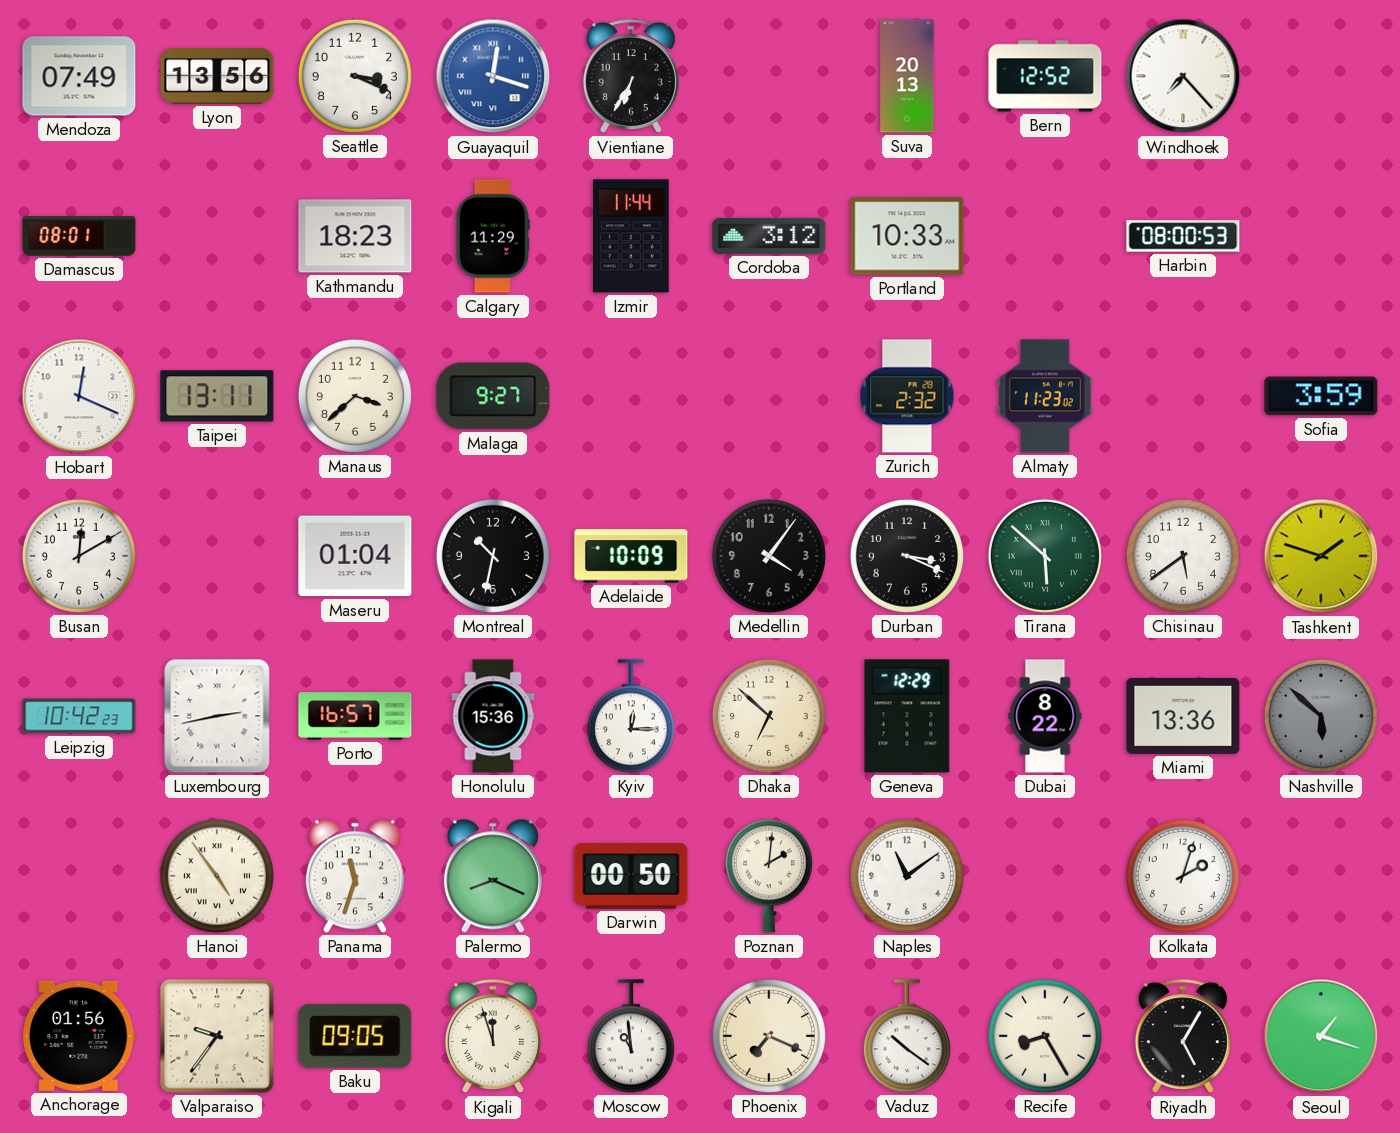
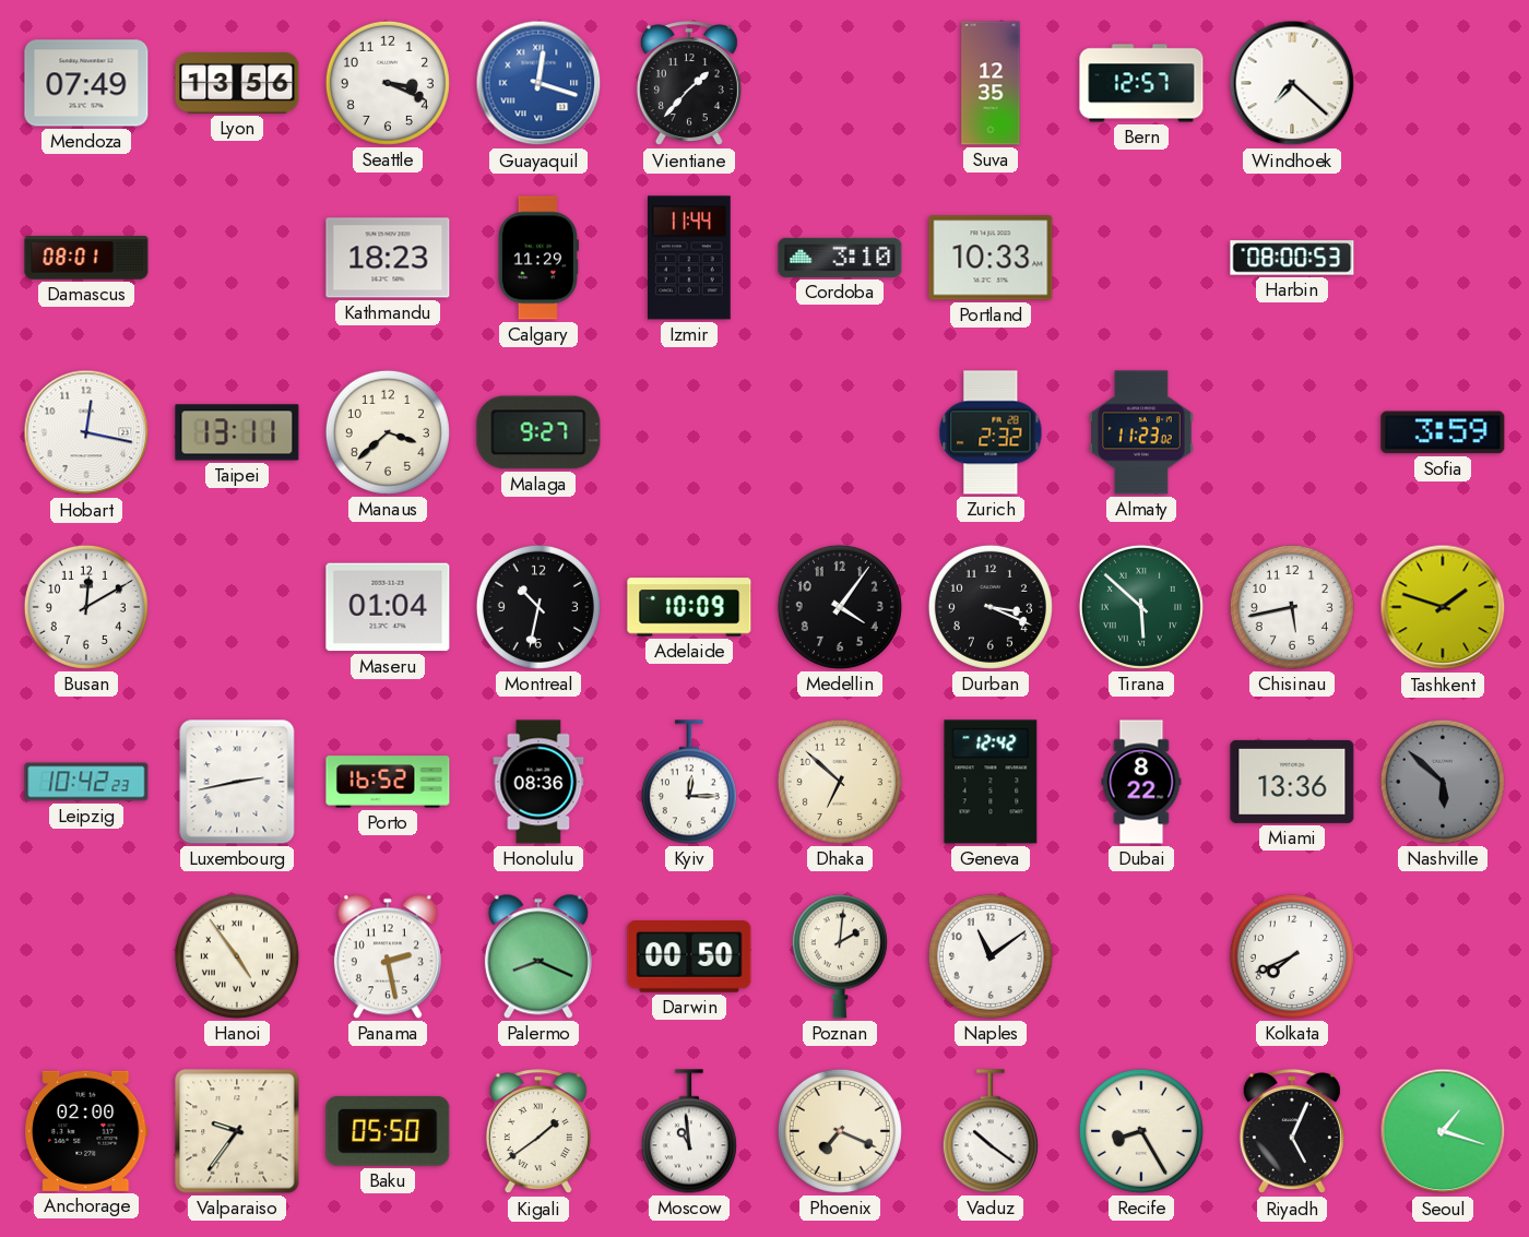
Vientiane: 6:35 -> 1:37
Suva: 20:13 -> 12:35
Bern: 12:52 -> 12:57
Windhoek: 7:23 -> 7:22
Cordoba: 3:12 -> 3:10
Hobart: 12:19 -> 12:17
Chisinau: 5:39 -> 5:43
Porto: 16:57 -> 16:52
Honolulu: 15:36 -> 08:36
Geneva: 12:29 -> 12:42
Panama: 11:33 -> 2:28
Kolkata: 2:03 -> 7:41
Anchorage: 01:56 -> 02:00
Baku: 09:05 -> 05:50
Kigali: 11:57 -> 1:39
Riyadh: 5:05 -> 5:04
